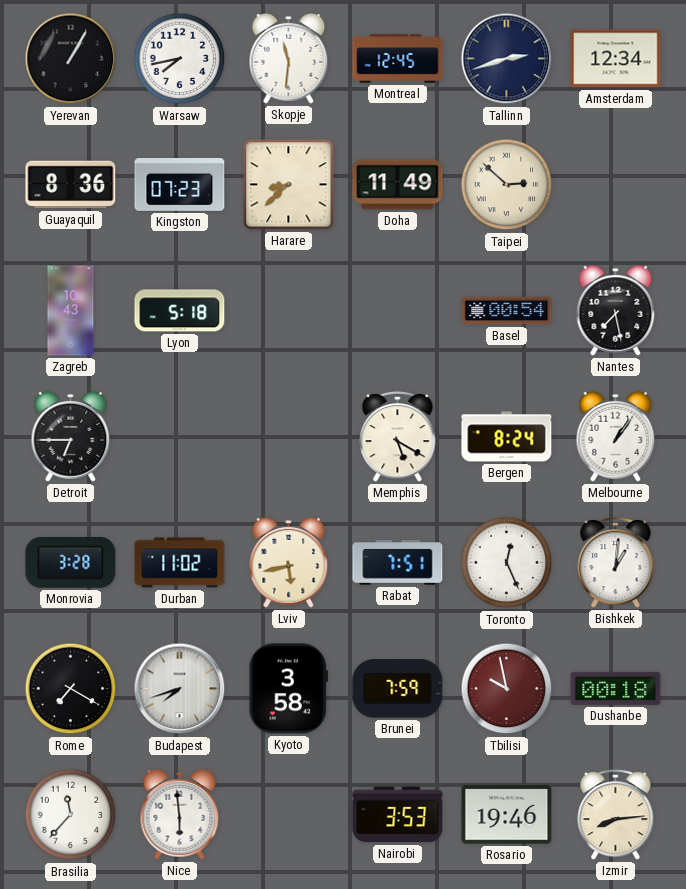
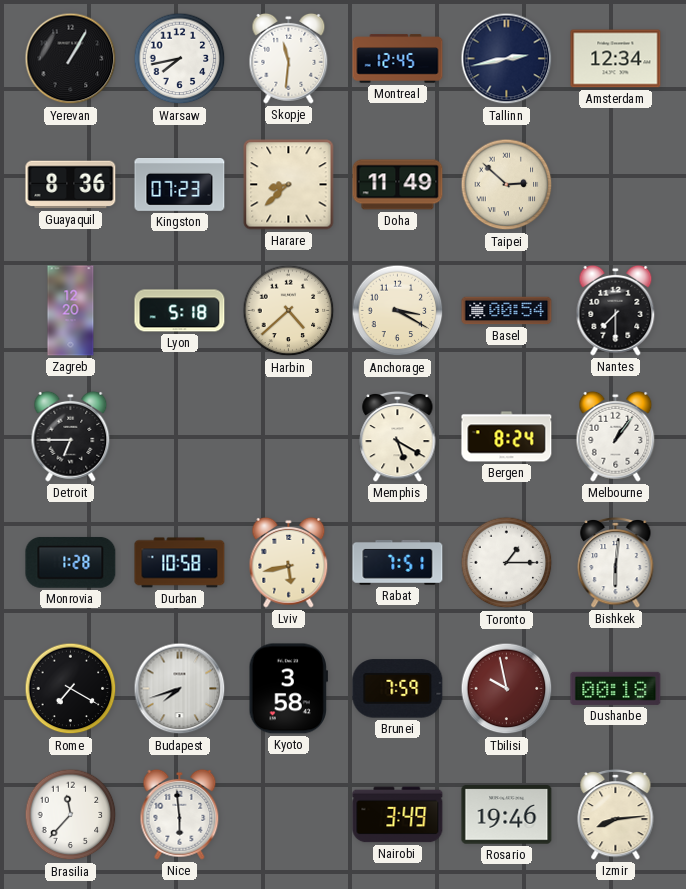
Tallinn: 2:42 -> 2:43
Zagreb: 10:43 -> 12:20
Harbin: none -> 4:38
Anchorage: none -> 3:20
Nantes: 7:28 -> 7:30
Monrovia: 3:28 -> 1:28
Durban: 11:02 -> 10:58
Toronto: 12:26 -> 1:15
Bishkek: 1:01 -> 6:01
Nairobi: 3:53 -> 3:49
